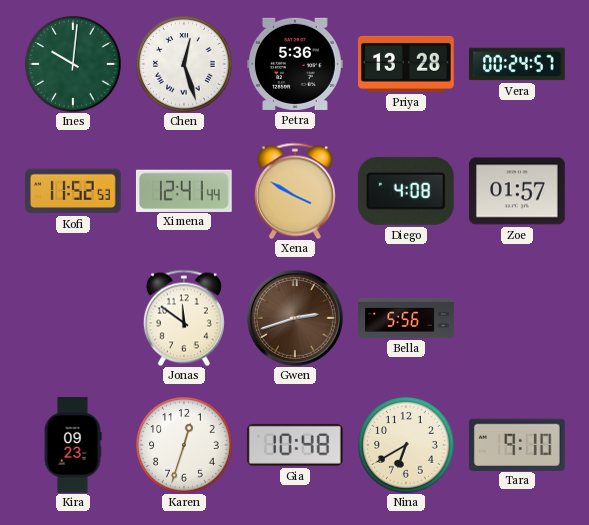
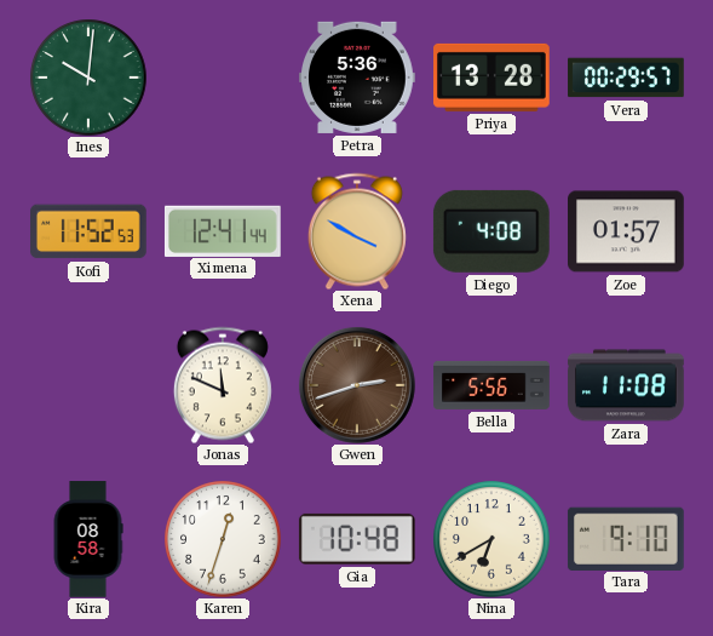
Chen: 12:27 -> none
Vera: 00:24 -> 00:29
Jonas: 11:51 -> 11:49
Zara: none -> 11:08
Kira: 09:23 -> 08:58
